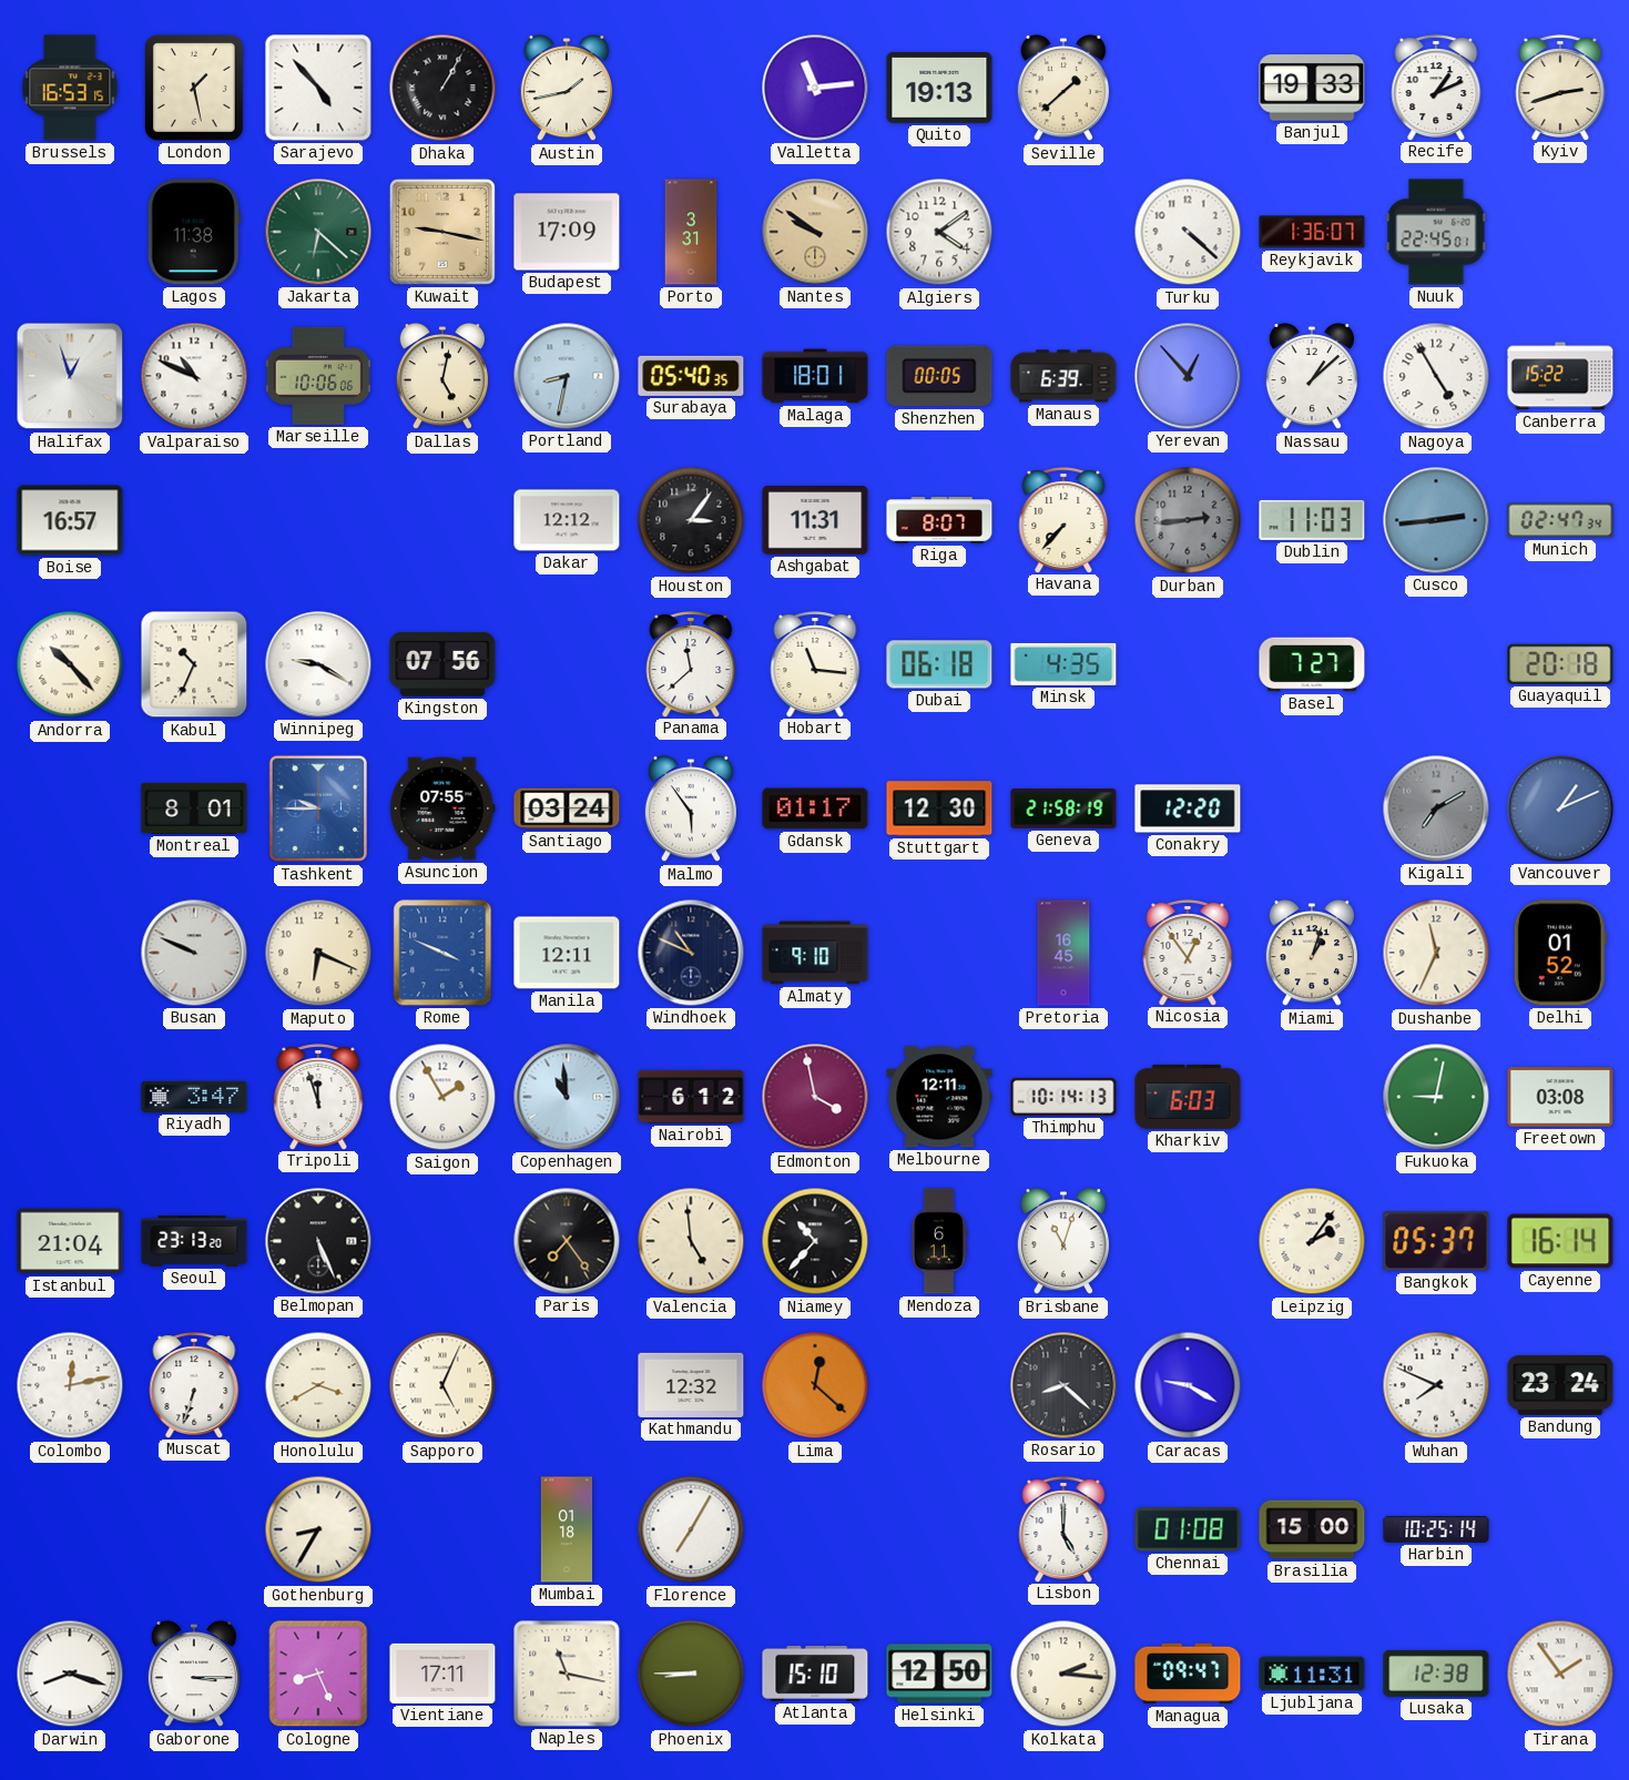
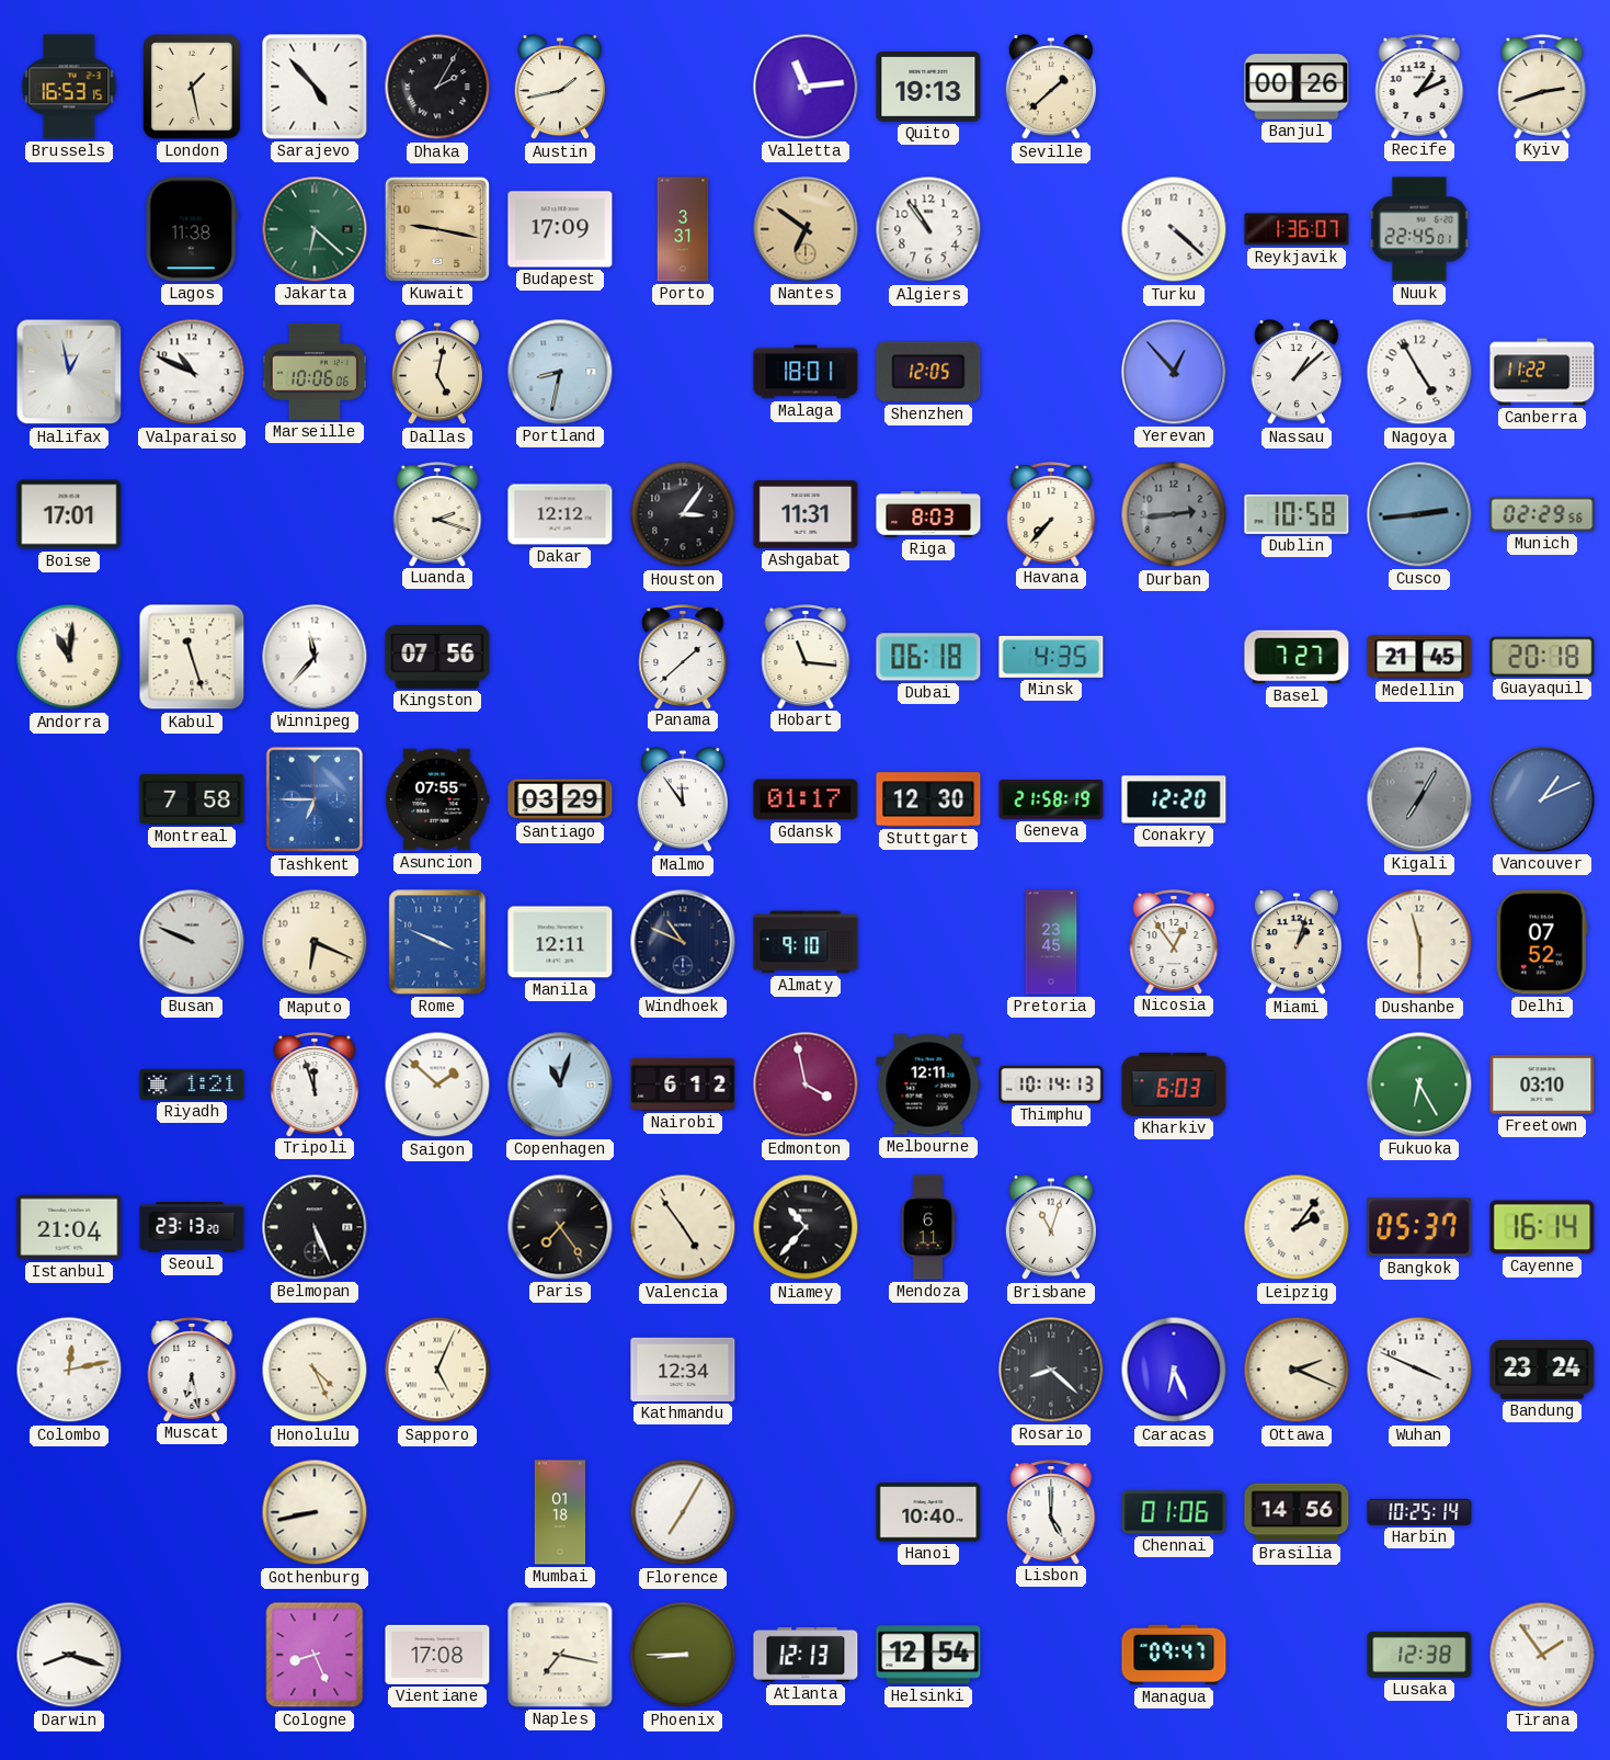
Dhaka: 1:05 -> 2:05
Banjul: 19:33 -> 00:26
Nantes: 9:51 -> 6:51
Algiers: 4:09 -> 10:54
Halifax: 12:57 -> 12:58
Surabaya: 05:40 -> none
Shenzhen: 00:05 -> 12:05
Manaus: 6:39 -> none
Canberra: 15:22 -> 11:22
Boise: 16:57 -> 17:01
Luanda: none -> 2:18
Riga: 8:07 -> 8:03
Dublin: 11:03 -> 10:58
Munich: 02:47 -> 02:29
Andorra: 10:23 -> 11:01
Kabul: 10:34 -> 11:27
Winnipeg: 9:20 -> 11:37
Panama: 11:38 -> 1:38
Medellin: none -> 21:45
Montreal: 8:01 -> 7:58
Tashkent: 9:45 -> 6:45
Santiago: 03:24 -> 03:29
Malmo: 5:54 -> 11:54
Kigali: 7:10 -> 7:05
Pretoria: 16:45 -> 23:45
Dushanbe: 11:34 -> 11:30
Delhi: 01:52 -> 07:52
Riyadh: 3:47 -> 1:21
Saigon: 1:55 -> 1:52
Copenhagen: 10:59 -> 11:03
Fukuoka: 9:02 -> 6:25
Freetown: 03:08 -> 03:10
Valencia: 4:59 -> 4:54
Muscat: 6:33 -> 6:28
Honolulu: 3:40 -> 4:26
Kathmandu: 12:32 -> 12:34
Lima: 12:22 -> none
Caracas: 9:20 -> 6:26
Ottawa: none -> 2:19
Wuhan: 7:49 -> 3:49
Gothenburg: 8:35 -> 8:43
Hanoi: none -> 10:40
Chennai: 01:08 -> 01:06
Brasilia: 15:00 -> 14:56
Gaborone: 3:15 -> none
Vientiane: 17:11 -> 17:08
Naples: 11:17 -> 7:17
Atlanta: 15:10 -> 12:13
Helsinki: 12:50 -> 12:54
Kolkata: 2:16 -> none
Ljubljana: 11:31 -> none
